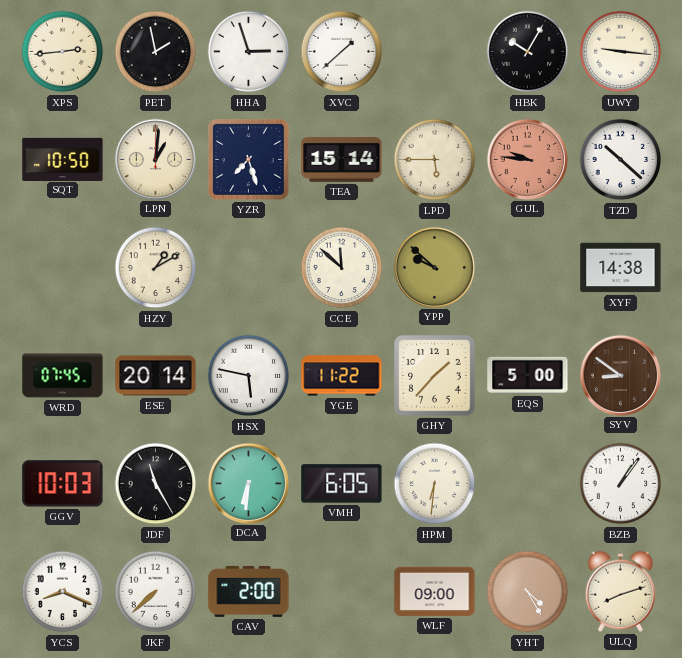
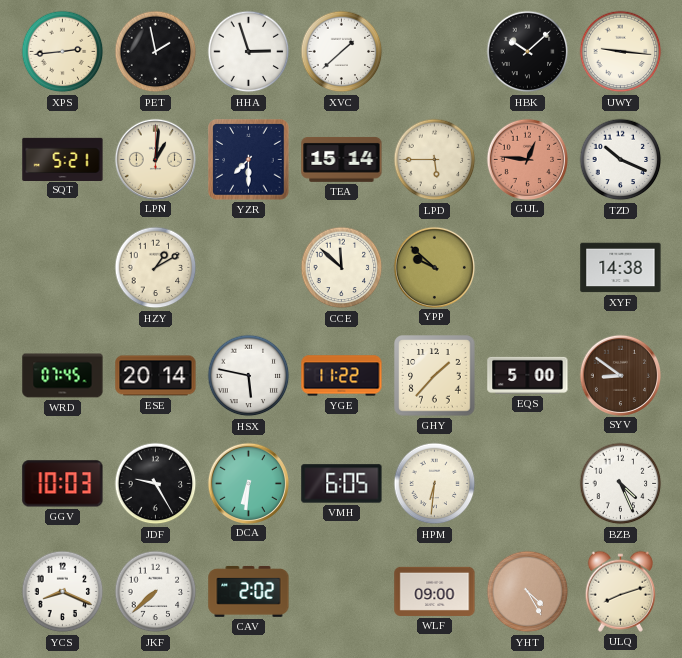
HBK: 10:05 -> 10:08
SQT: 10:50 -> 5:21
YZR: 7:27 -> 7:30
GUL: 9:46 -> 12:46
TZD: 10:22 -> 10:19
JDF: 11:25 -> 9:25
BZB: 1:06 -> 4:26
CAV: 2:00 -> 2:02
